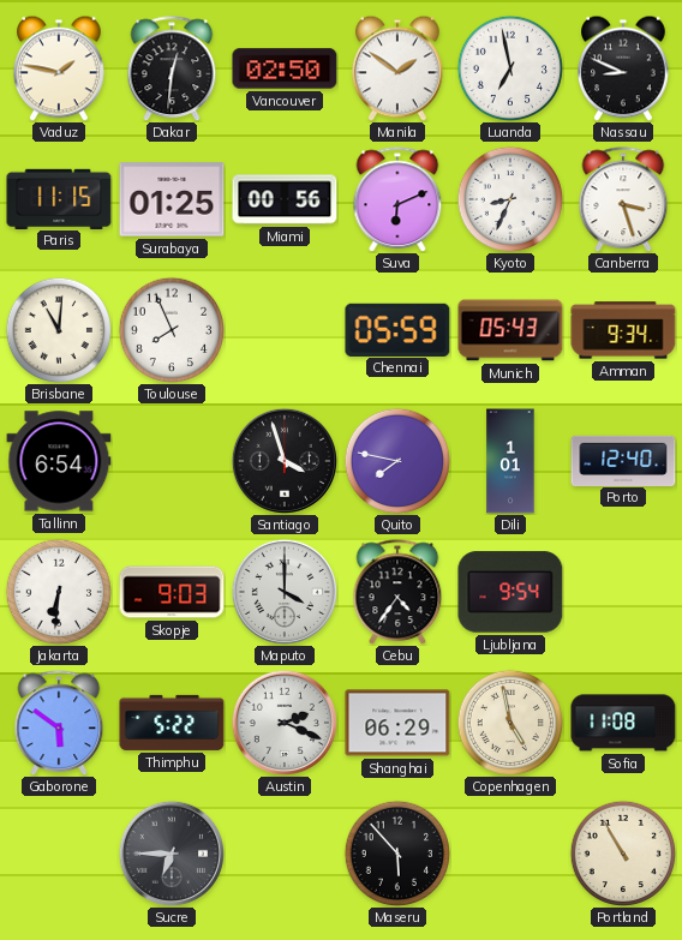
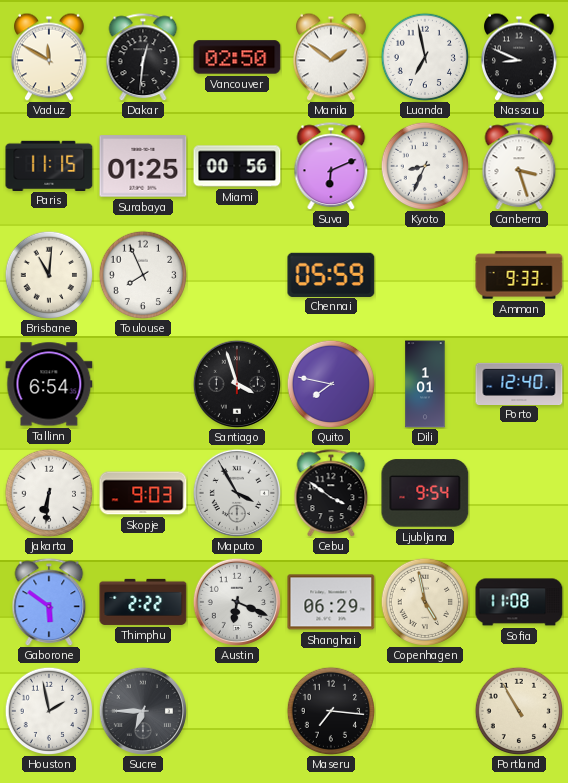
Vaduz: 1:47 -> 11:50
Munich: 05:43 -> none
Amman: 9:34 -> 9:33
Maputo: 4:00 -> 3:55
Cebu: 4:36 -> 3:51
Thimphu: 5:22 -> 2:22
Austin: 2:19 -> 6:19
Houston: none -> 1:58
Maseru: 5:53 -> 7:16
